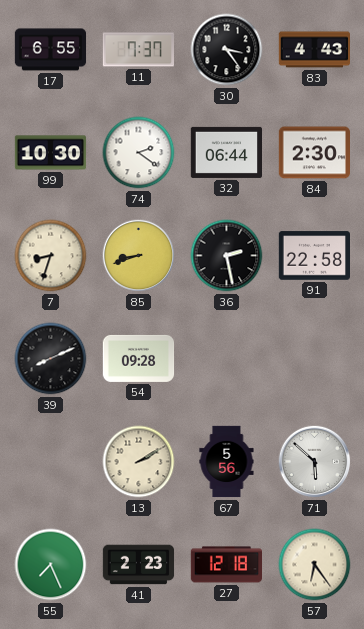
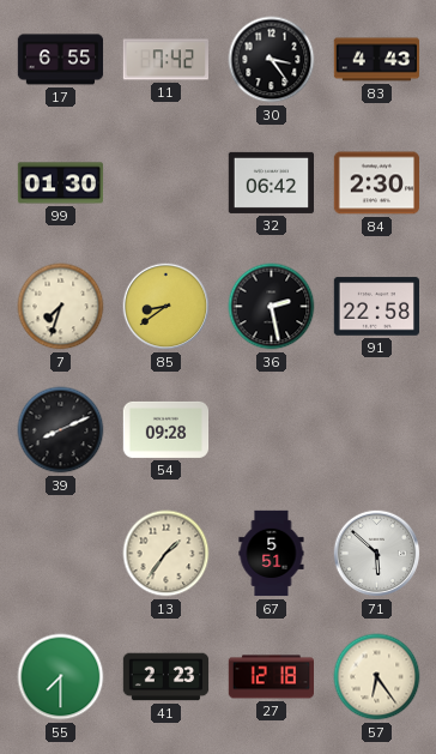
11: 7:37 -> 7:42
99: 10:30 -> 01:30
74: 2:21 -> none
32: 06:44 -> 06:42
7: 8:33 -> 7:33
85: 8:42 -> 8:39
13: 2:10 -> 1:36
67: 5:56 -> 5:51
55: 7:26 -> 7:30
